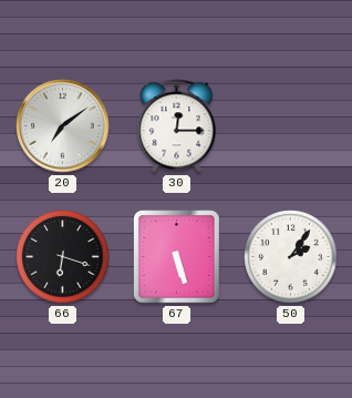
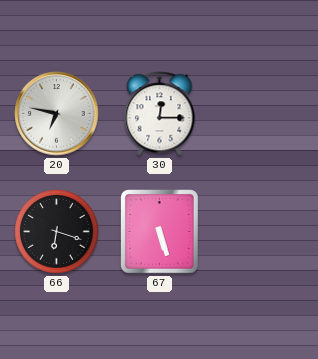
20: 7:09 -> 6:47
50: 2:06 -> none
